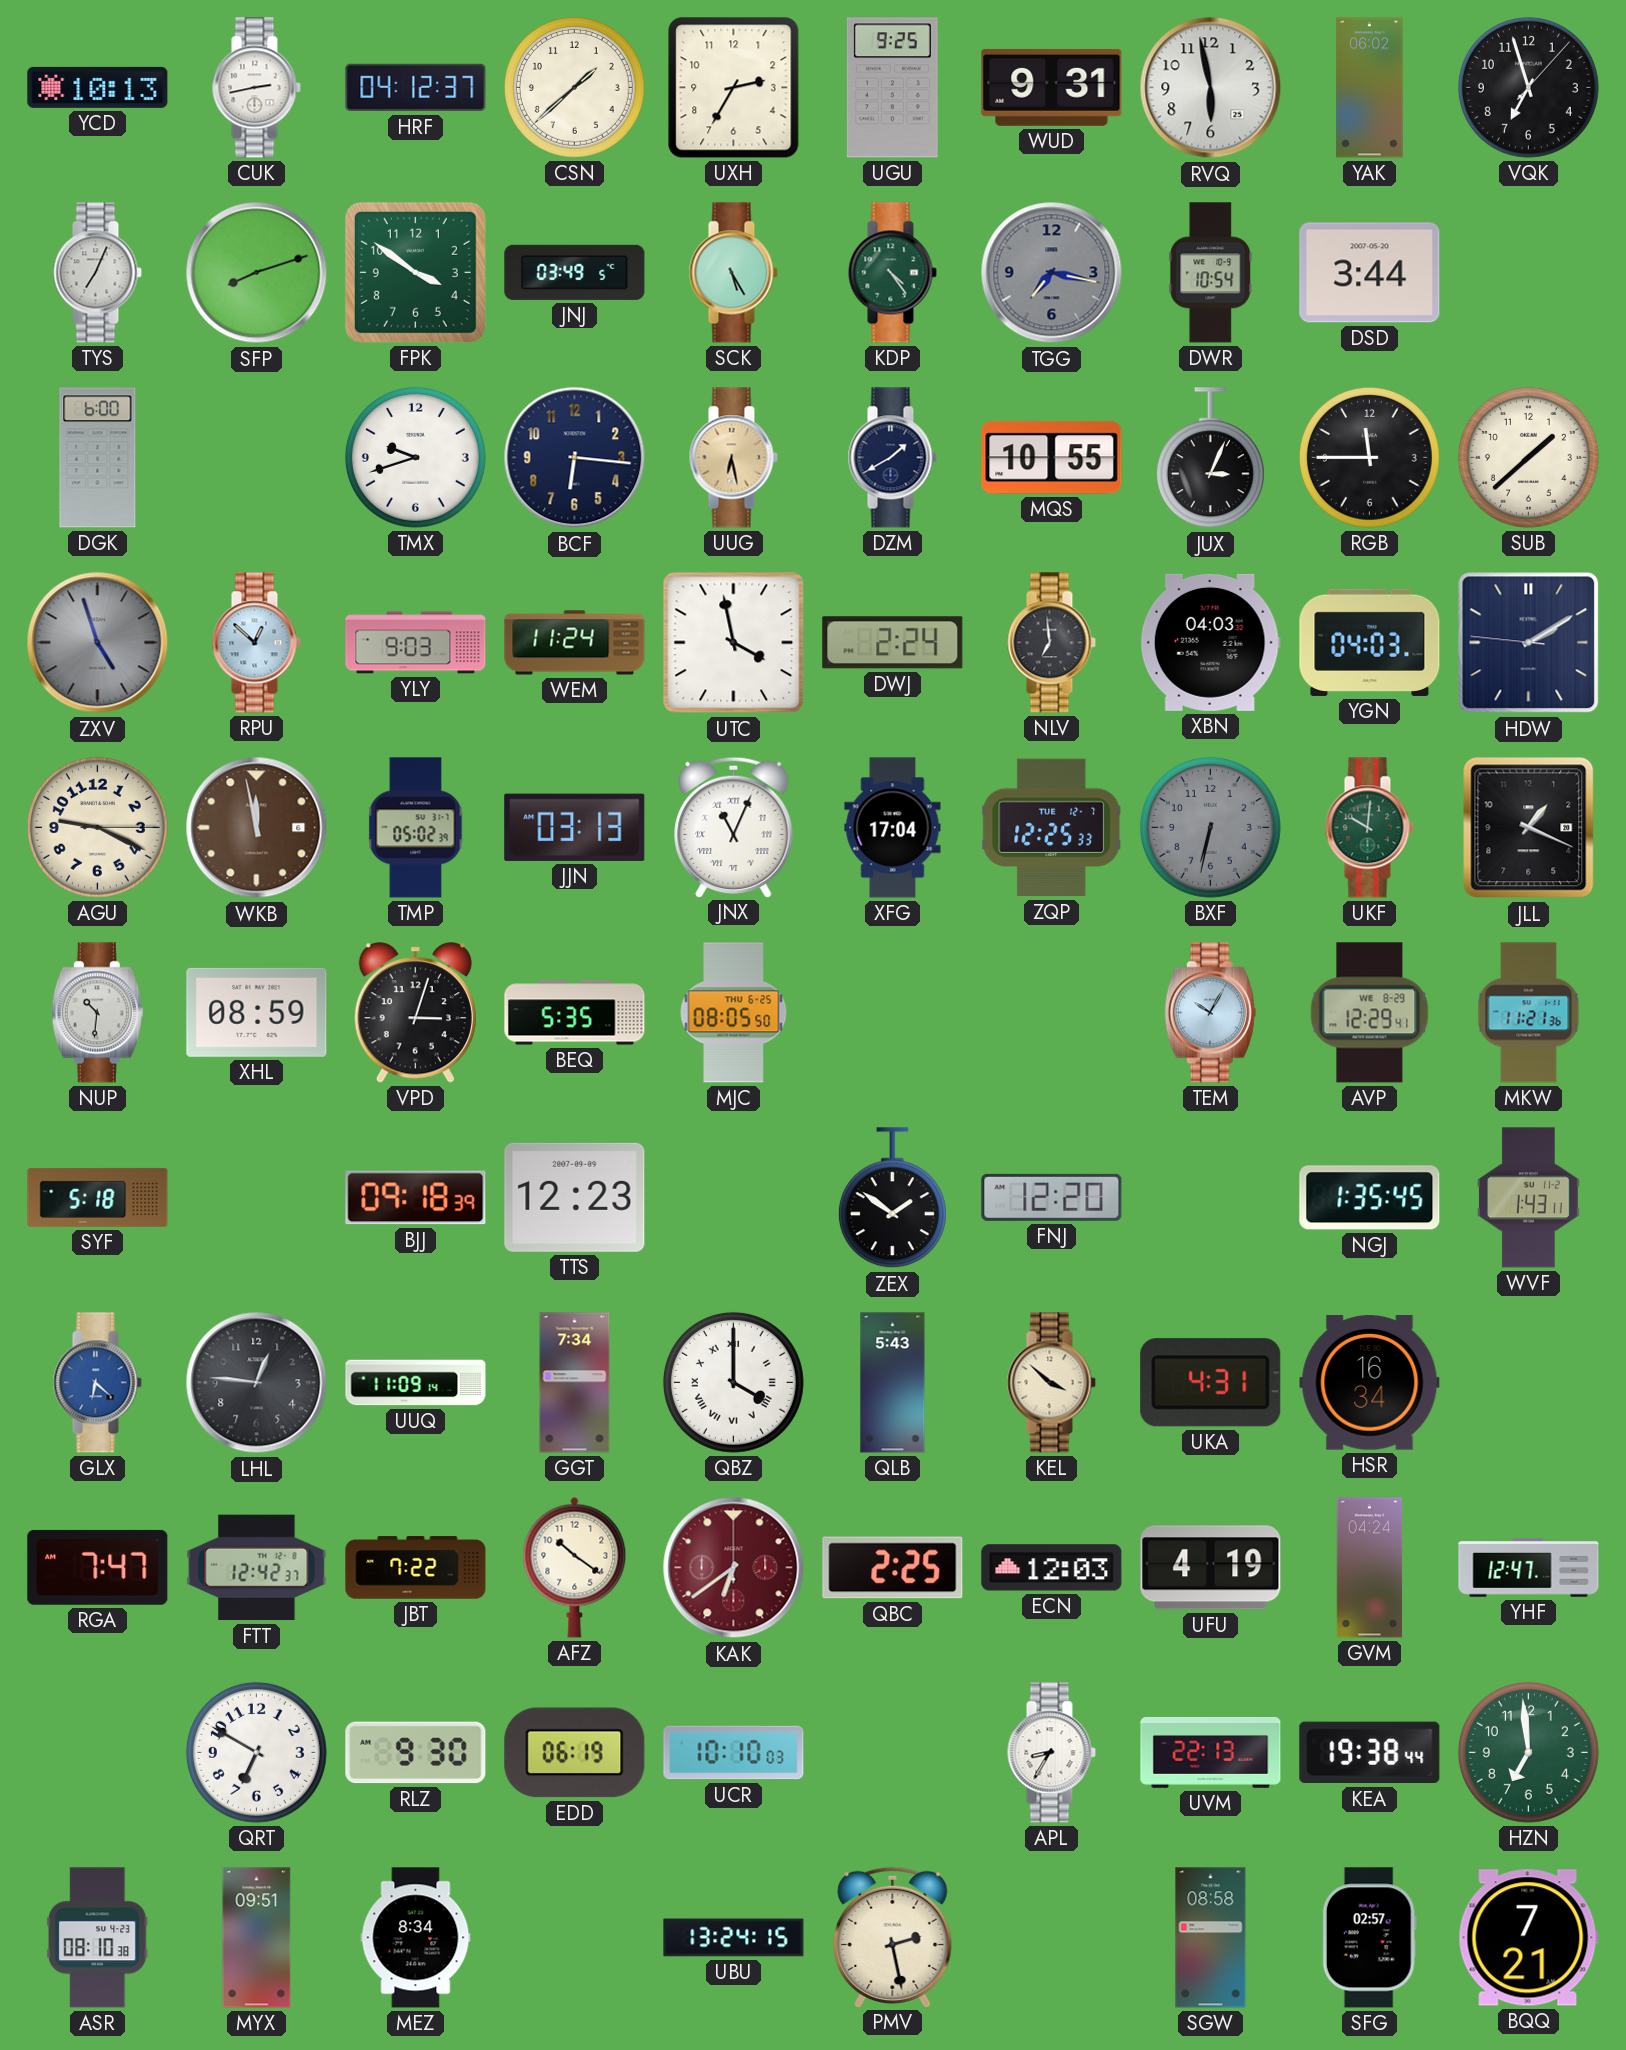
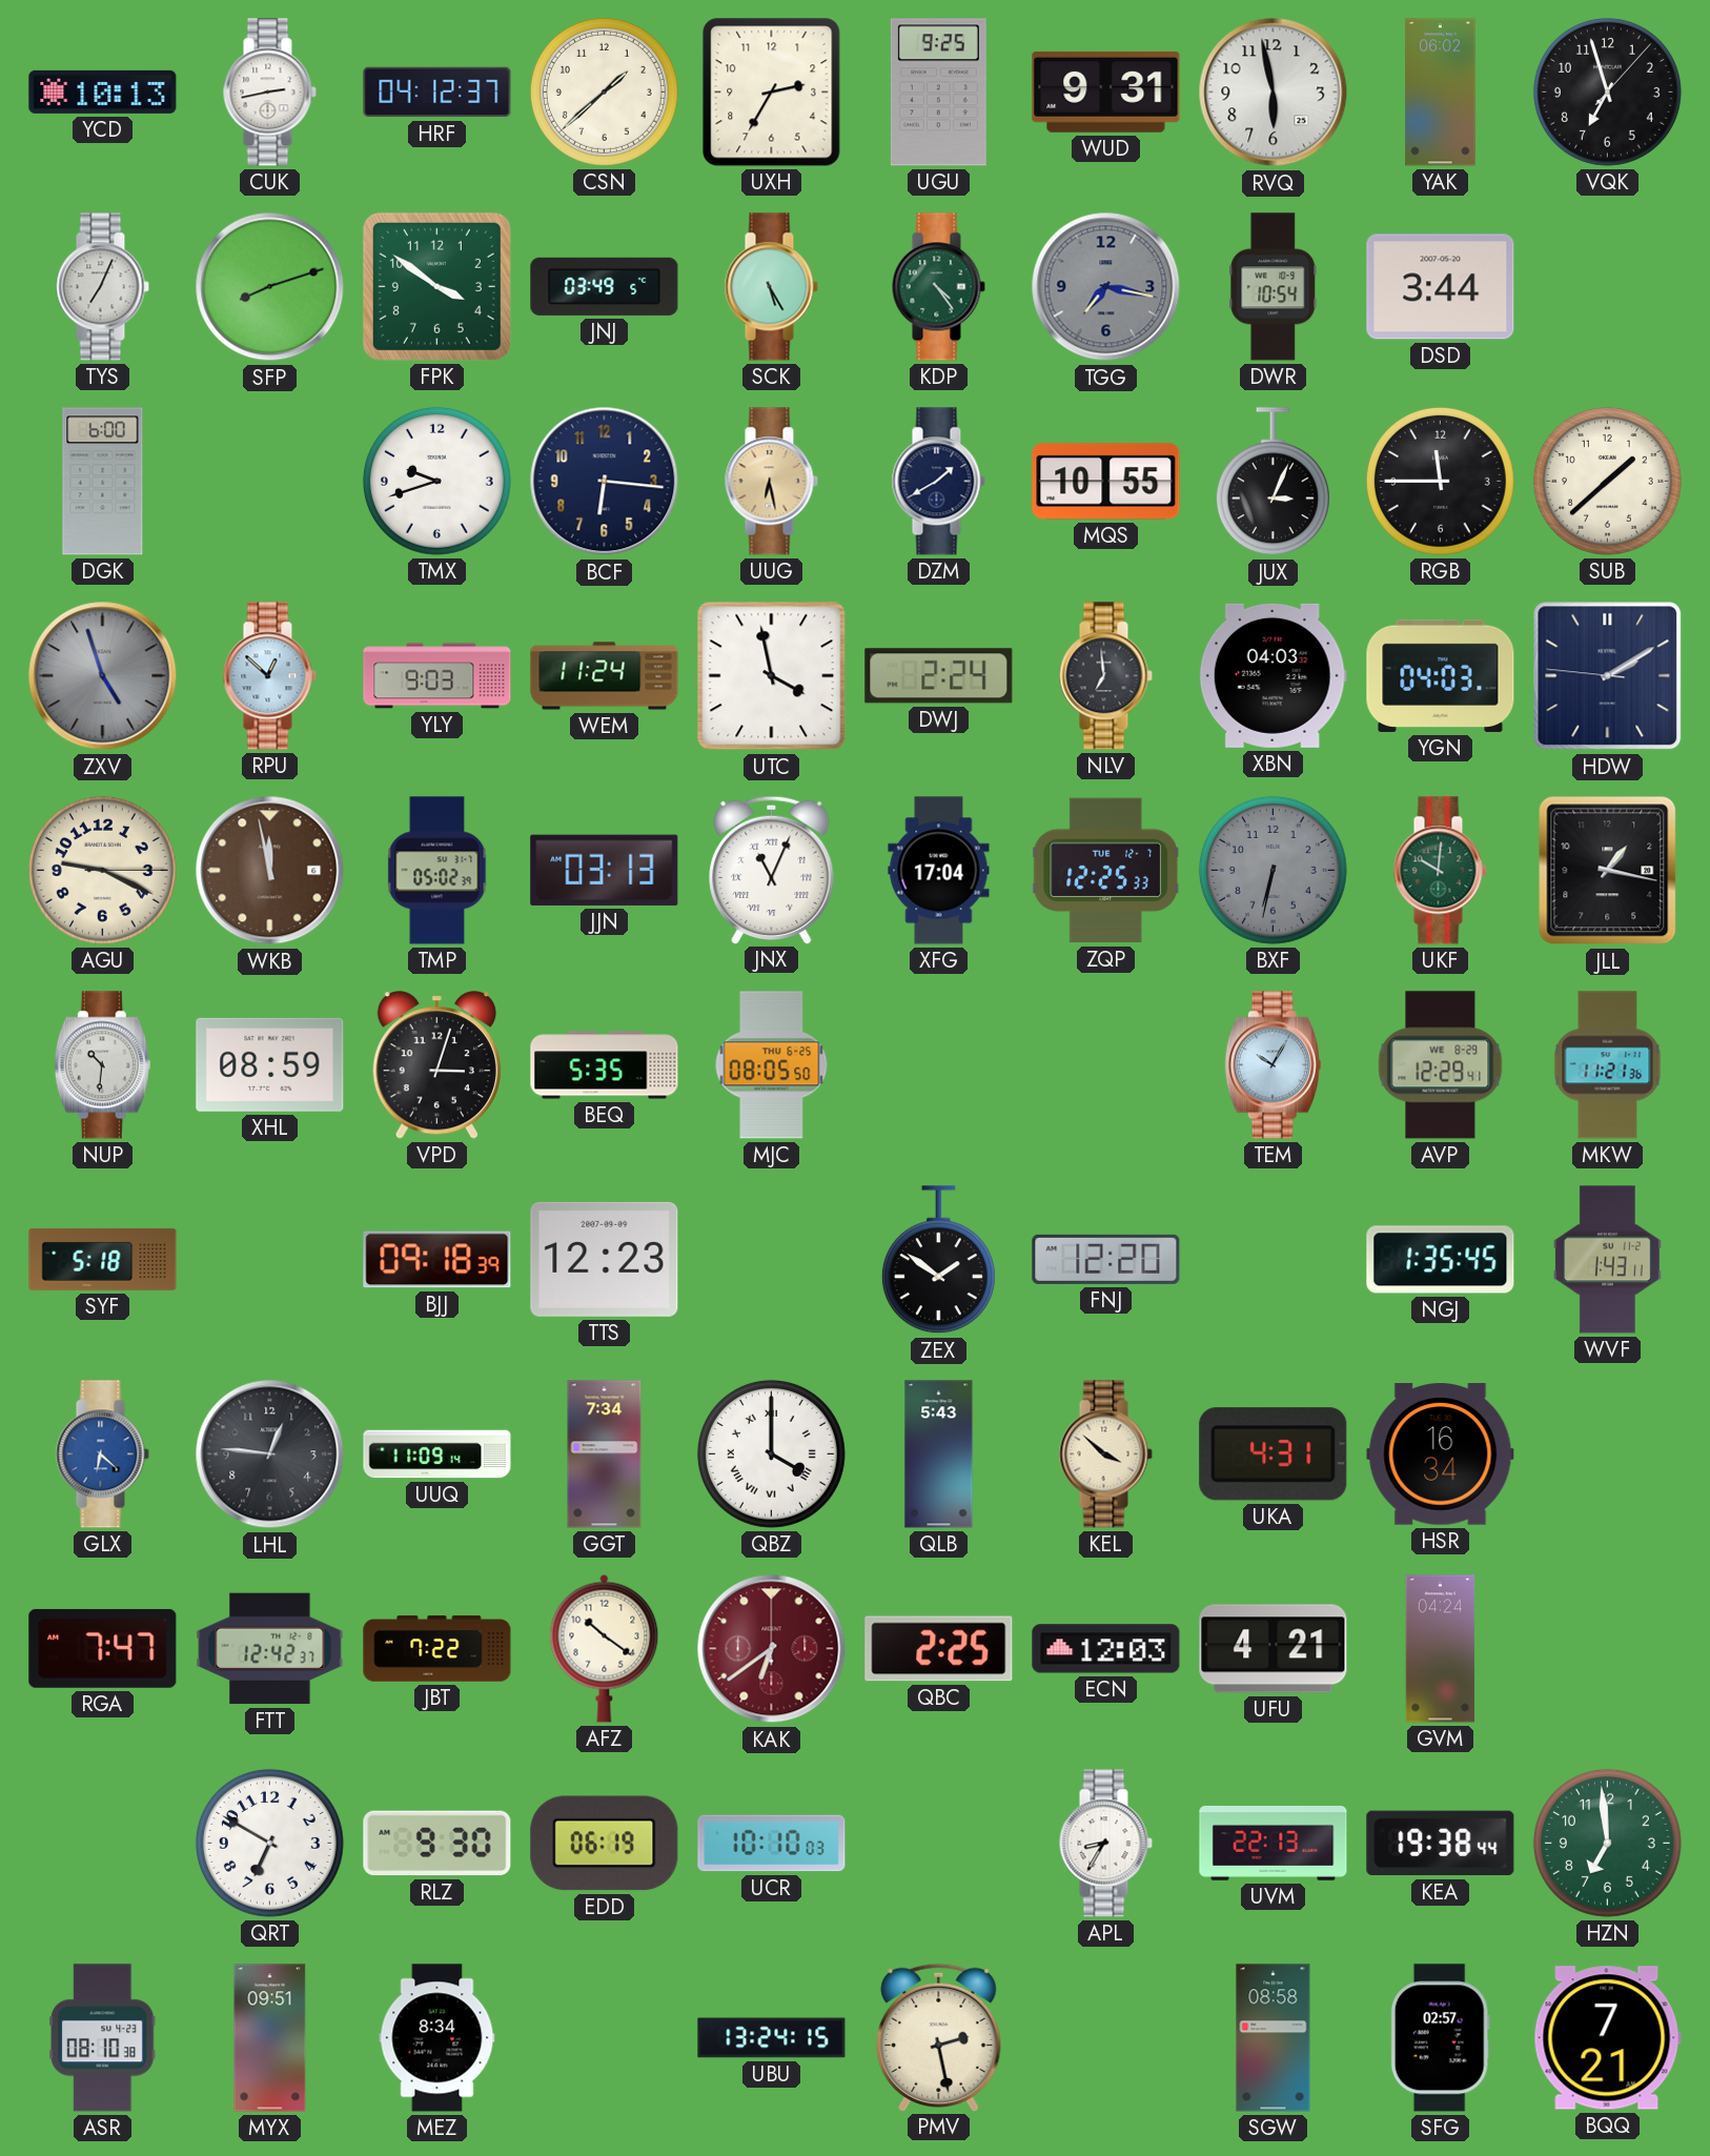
JLL: 1:19 -> 1:17
UFU: 4:19 -> 4:21
YHF: 12:47 -> none
